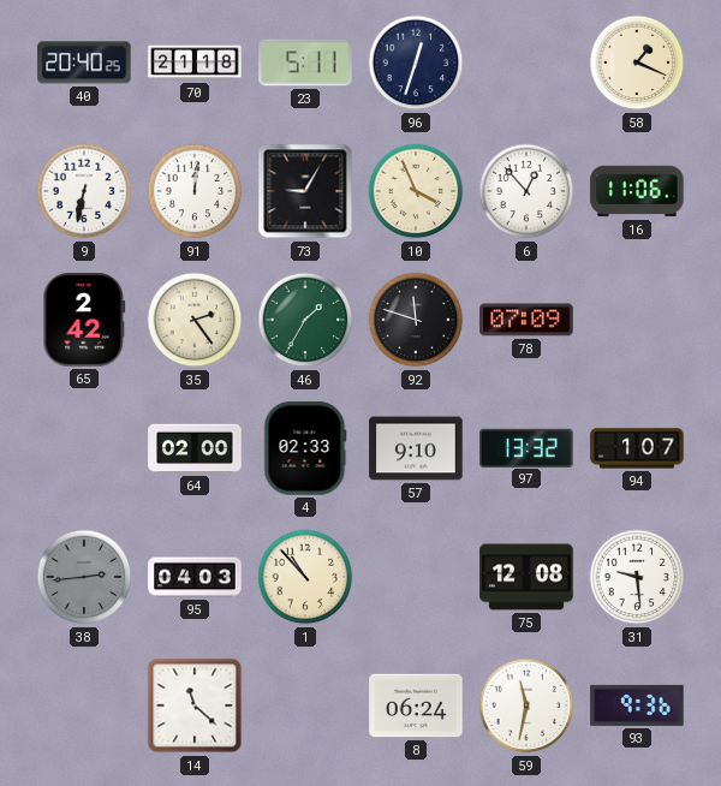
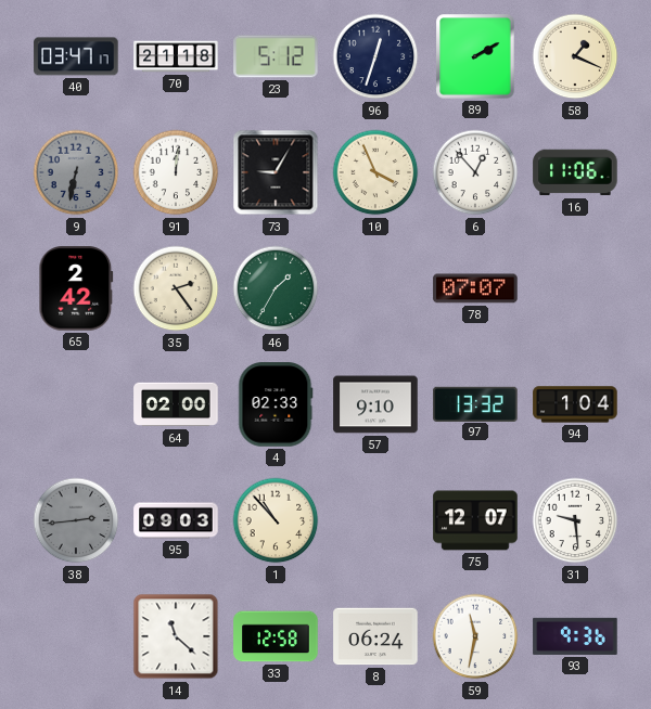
40: 20:40 -> 03:47
23: 5:11 -> 5:12
89: none -> 2:10
9 dial: white -> grey
92: 11:48 -> none
78: 07:09 -> 07:07
94: 1:07 -> 1:04
95: 04:03 -> 09:03
75: 12:08 -> 12:07
33: none -> 12:58
